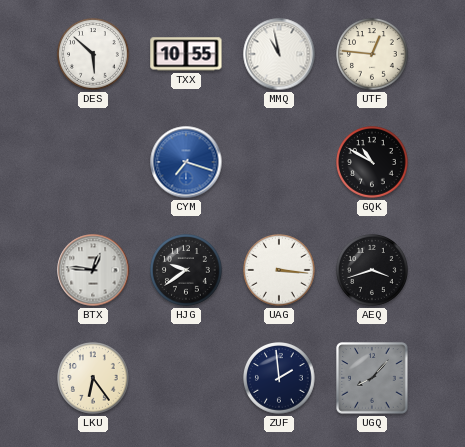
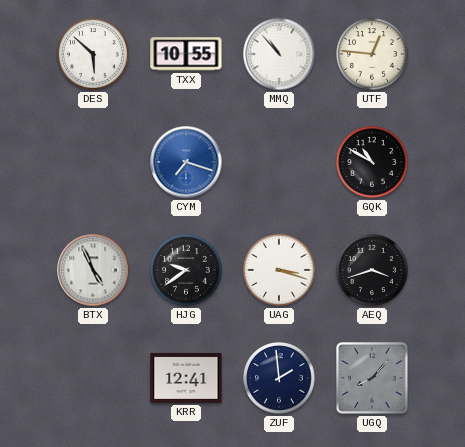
MMQ: 10:58 -> 10:53
BTX: 12:46 -> 4:56
UAG: 3:16 -> 3:18
LKU: 6:24 -> none
KRR: none -> 12:41
